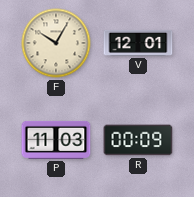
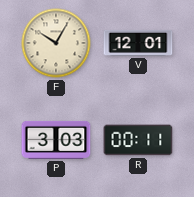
P: 11:03 -> 3:03
R: 00:09 -> 00:11
